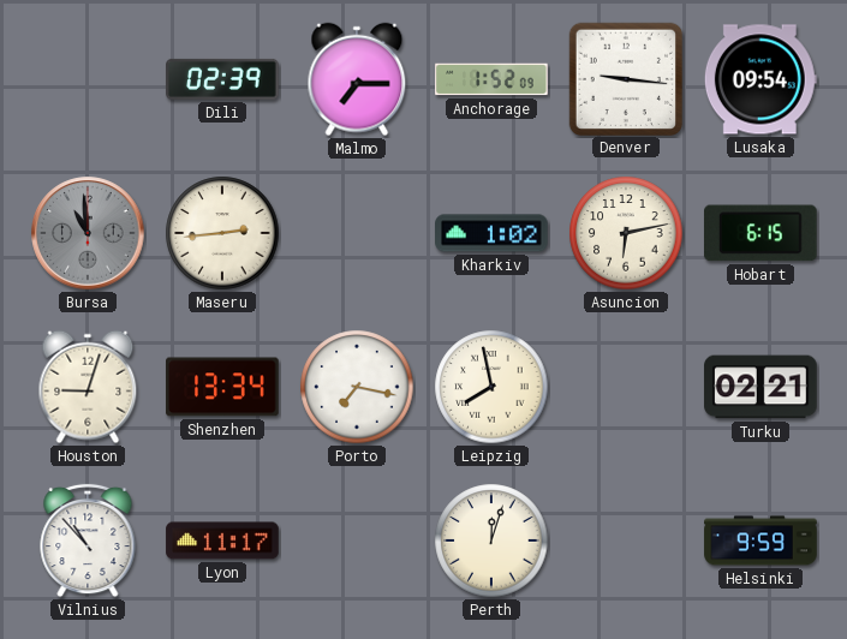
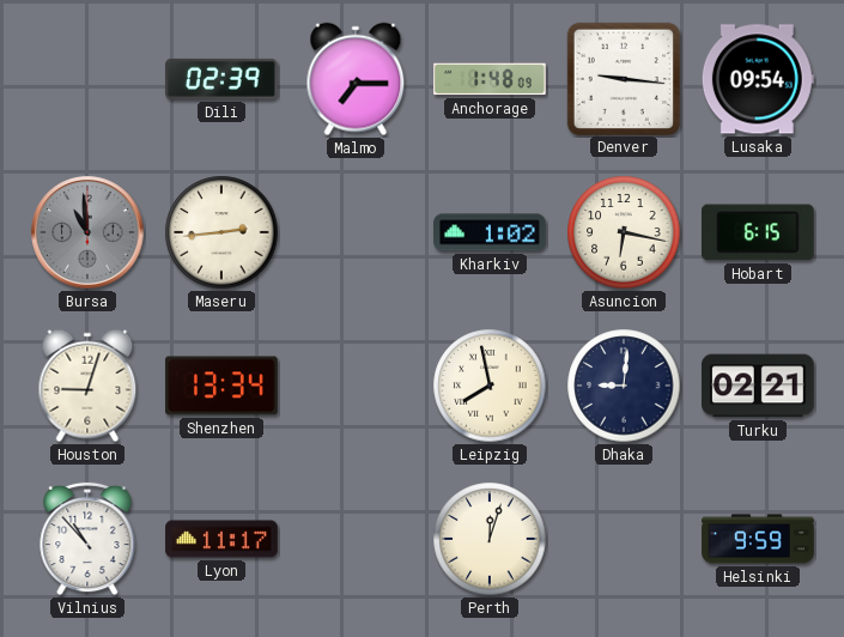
Anchorage: 1:52 -> 1:48
Asuncion: 6:13 -> 6:17
Porto: 7:17 -> none
Dhaka: none -> 9:01
